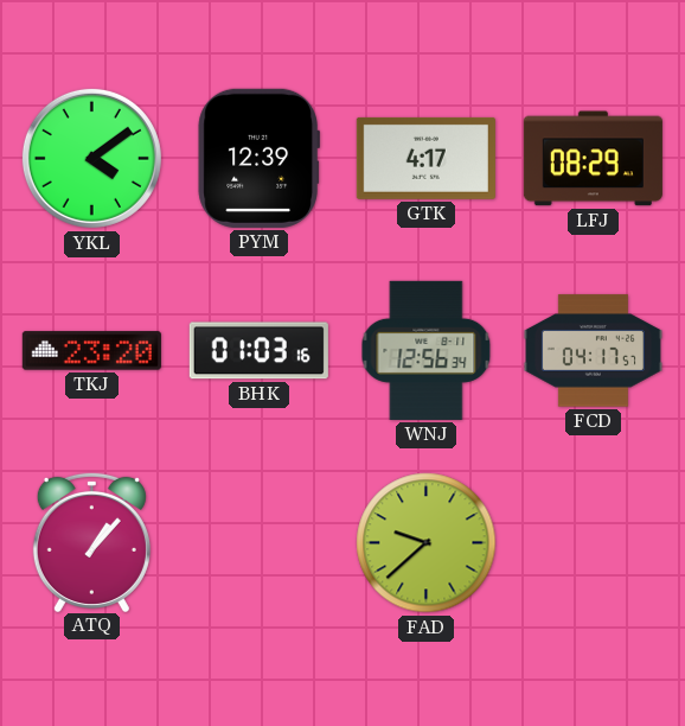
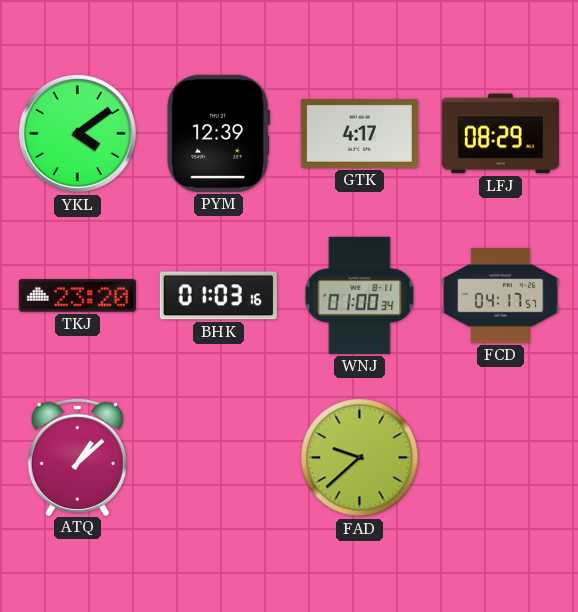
WNJ: 12:56 -> 01:00
ATQ: 1:07 -> 1:08
